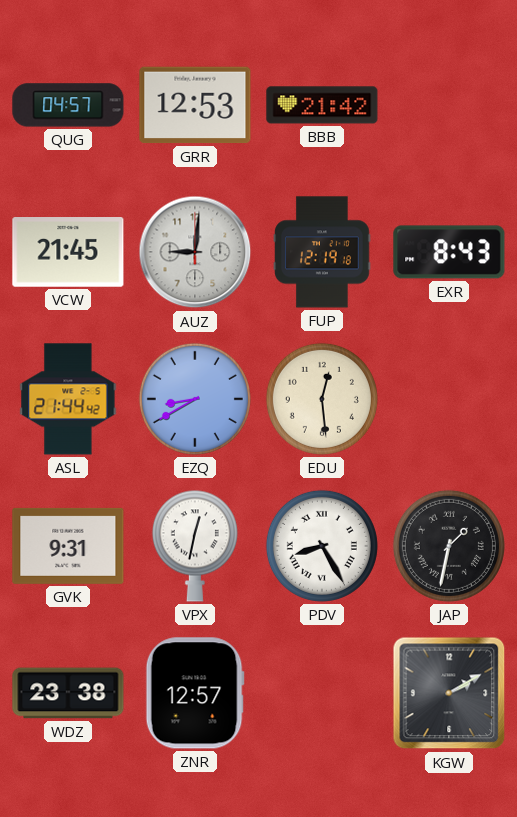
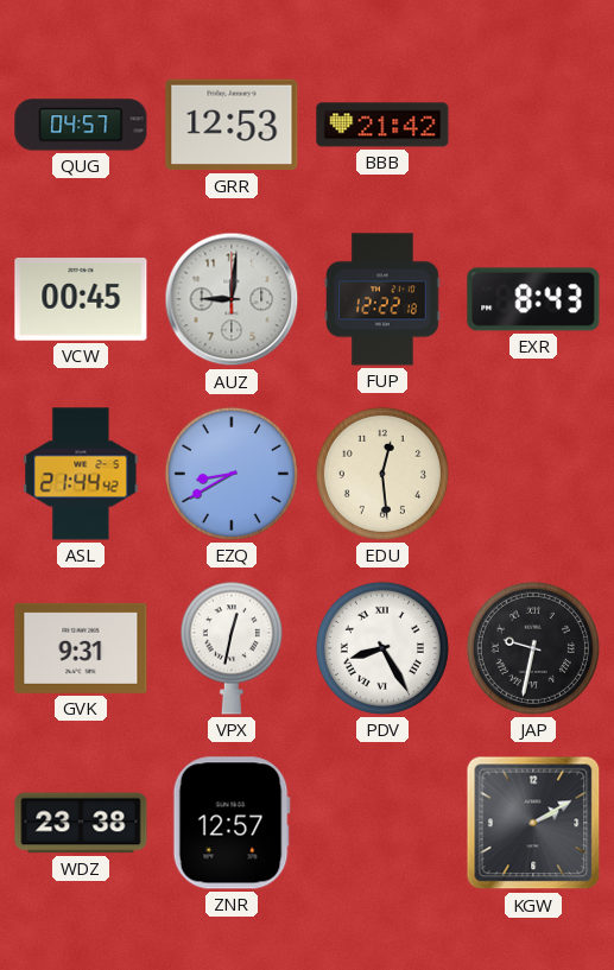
VCW: 21:45 -> 00:45
FUP: 12:19 -> 12:22
JAP: 1:32 -> 9:32
